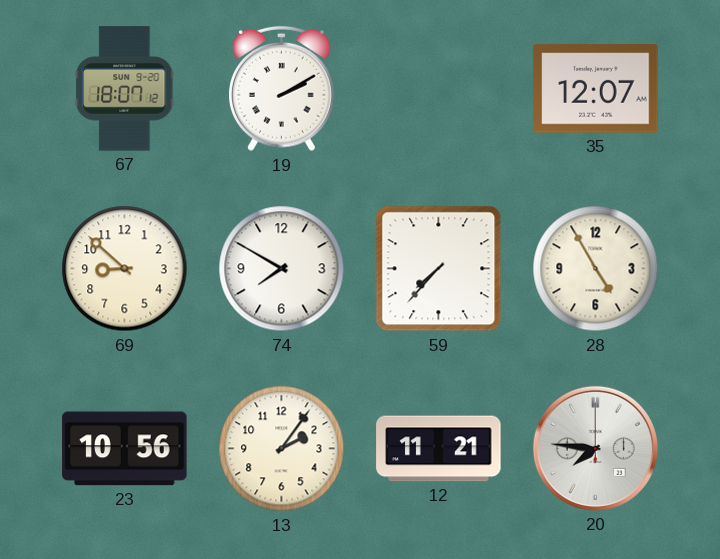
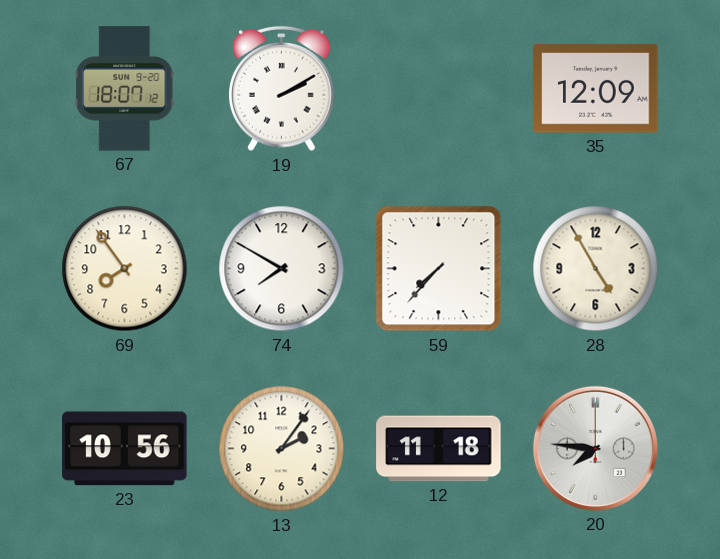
35: 12:07 -> 12:09
69: 8:52 -> 7:54
12: 11:21 -> 11:18
